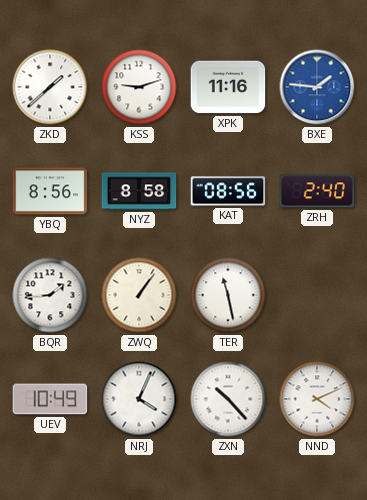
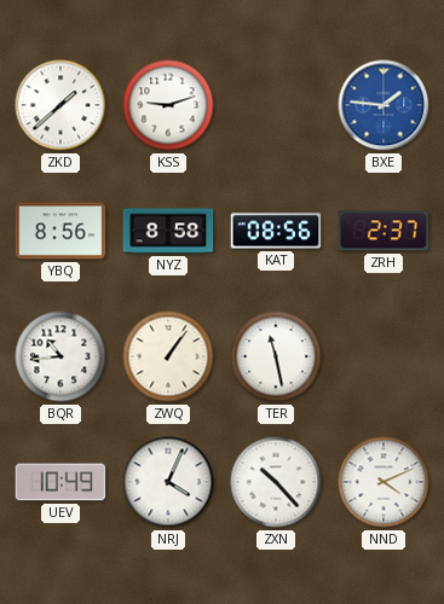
XPK: 11:16 -> none
ZRH: 2:40 -> 2:37
BQR: 1:44 -> 10:44
